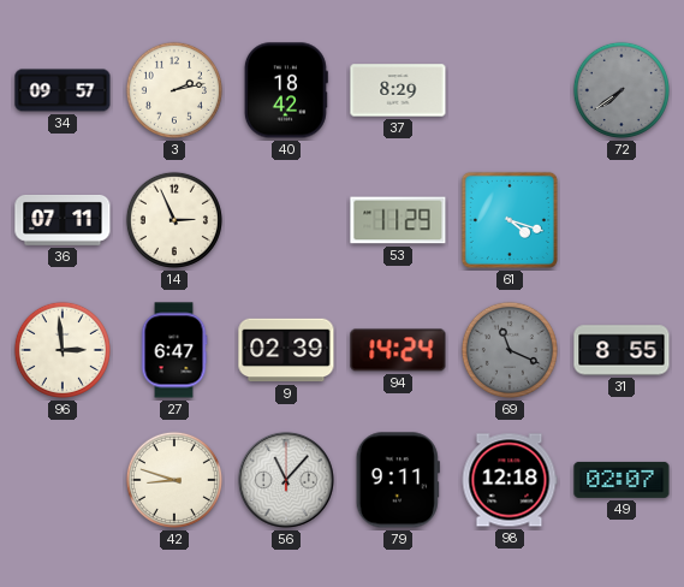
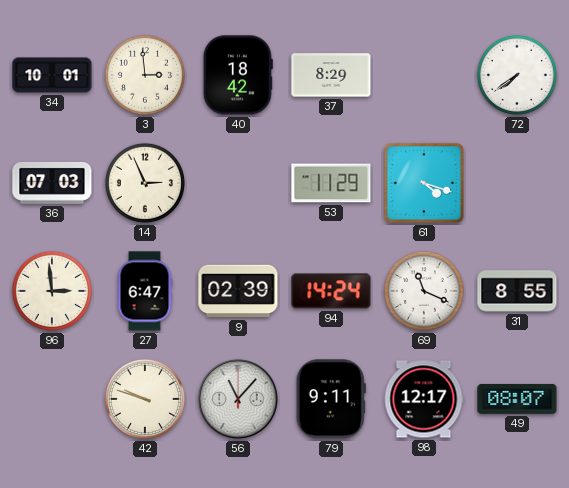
34: 09:57 -> 10:01
3: 2:13 -> 2:59
72 dial: grey -> white
36: 07:11 -> 07:03
69 dial: grey -> white
42: 8:48 -> 9:48
98: 12:18 -> 12:17
49: 02:07 -> 08:07
